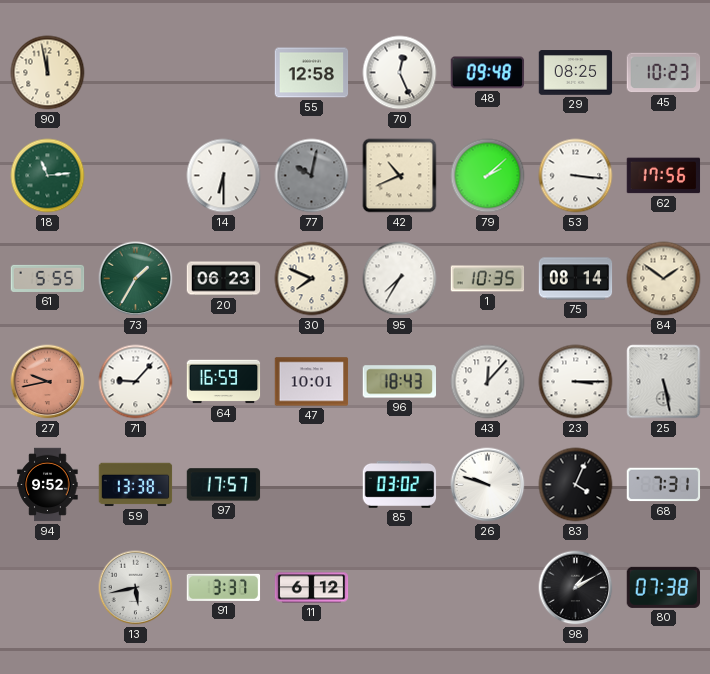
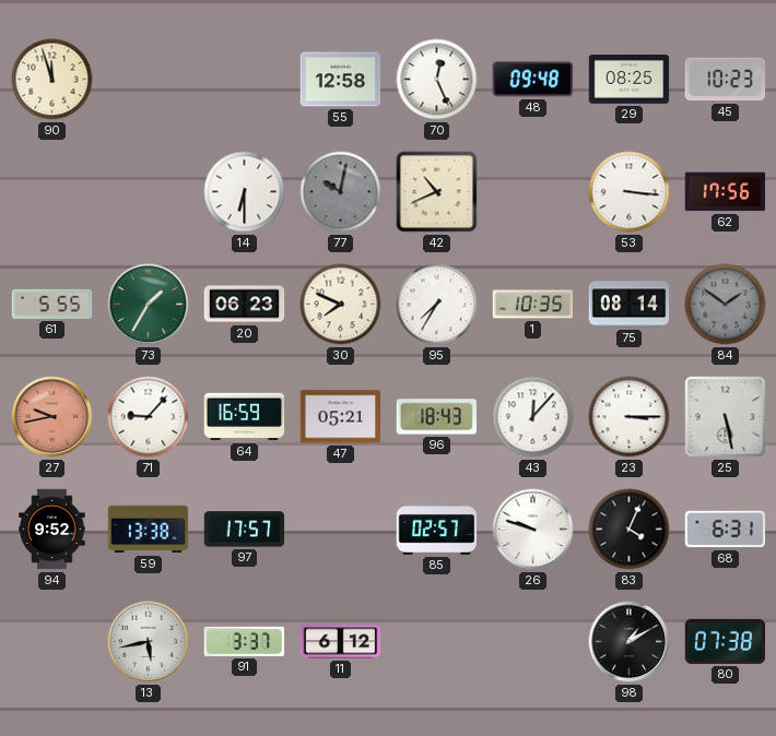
90: 11:58 -> 11:57
18: 11:14 -> none
79: 2:08 -> none
84 dial: cream -> grey
47: 10:01 -> 05:21
85: 03:02 -> 02:57
68: 7:31 -> 6:31
